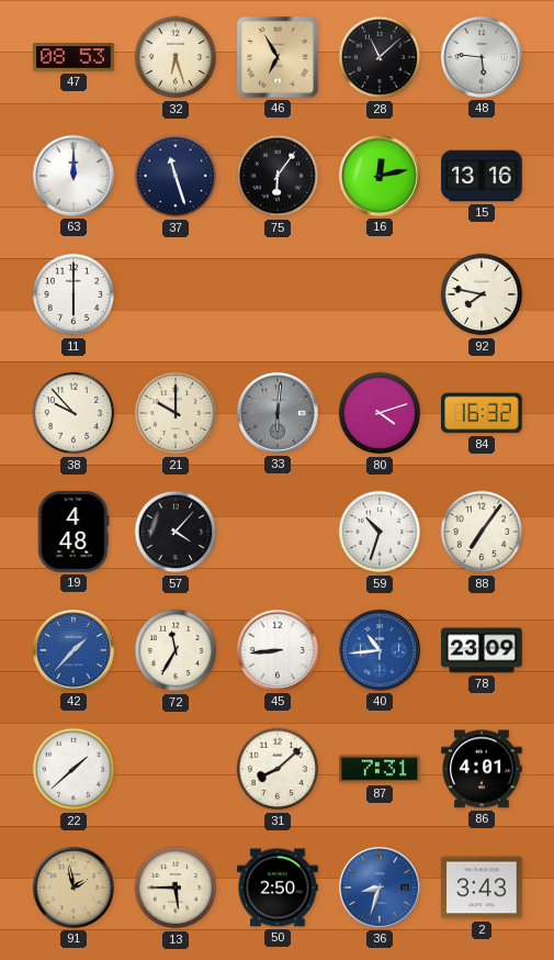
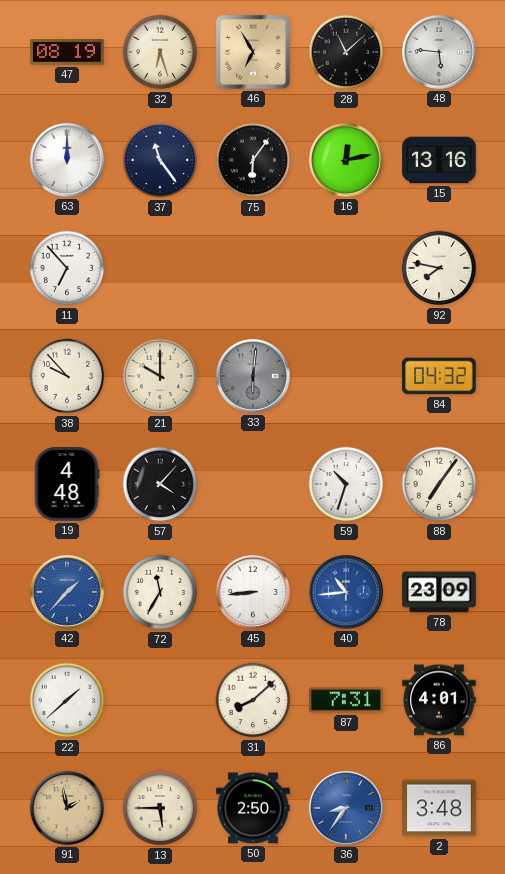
47: 08:53 -> 08:19
37: 11:27 -> 11:24
11: 6:00 -> 6:53
80: 4:12 -> none
84: 16:32 -> 04:32
36: 8:33 -> 8:36
2: 3:43 -> 3:48
